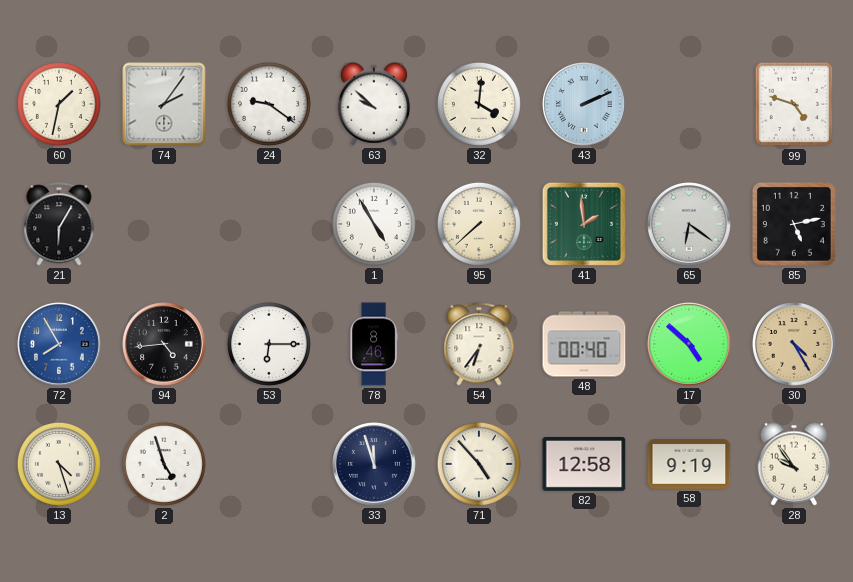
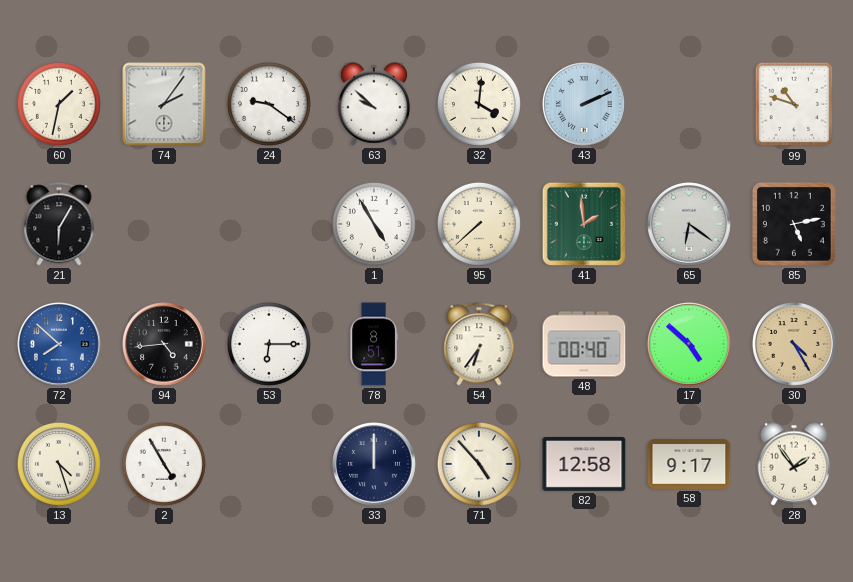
99: 4:48 -> 10:48
72: 7:55 -> 7:52
78: 8:46 -> 8:51
2: 4:57 -> 4:55
33: 11:57 -> 12:00
58: 9:19 -> 9:17
28: 9:54 -> 1:54
